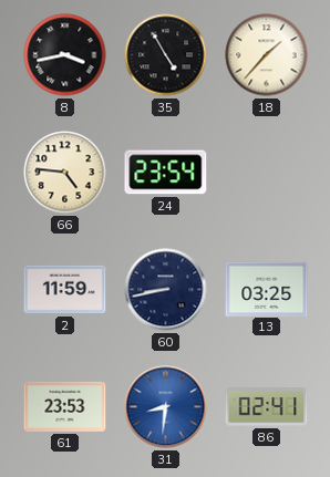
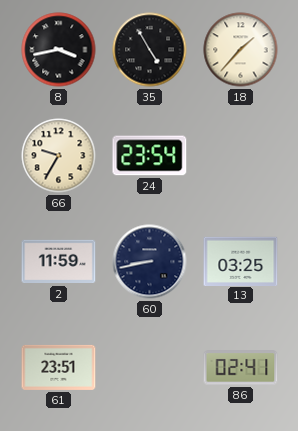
66: 4:46 -> 9:35
61: 23:53 -> 23:51
31: 8:31 -> none
